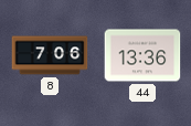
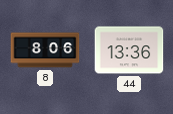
8: 7:06 -> 8:06
